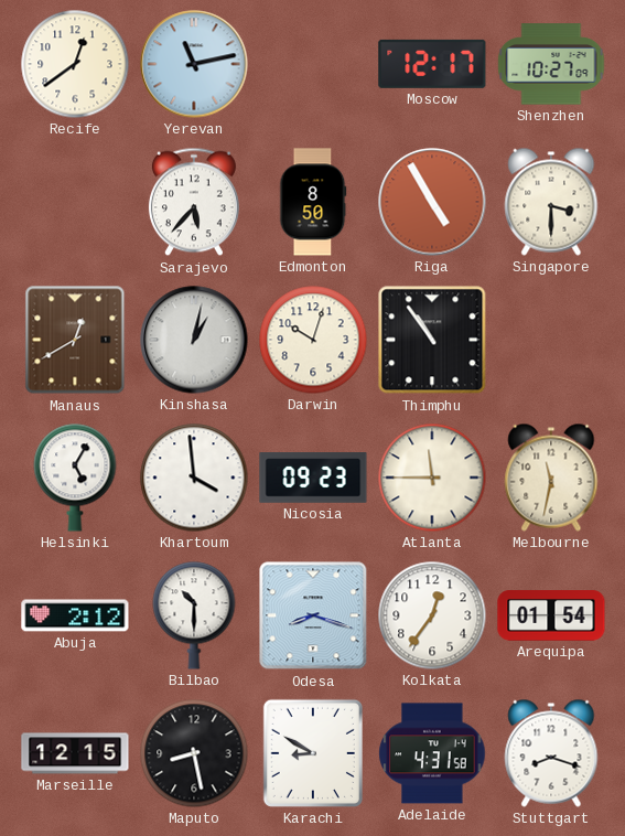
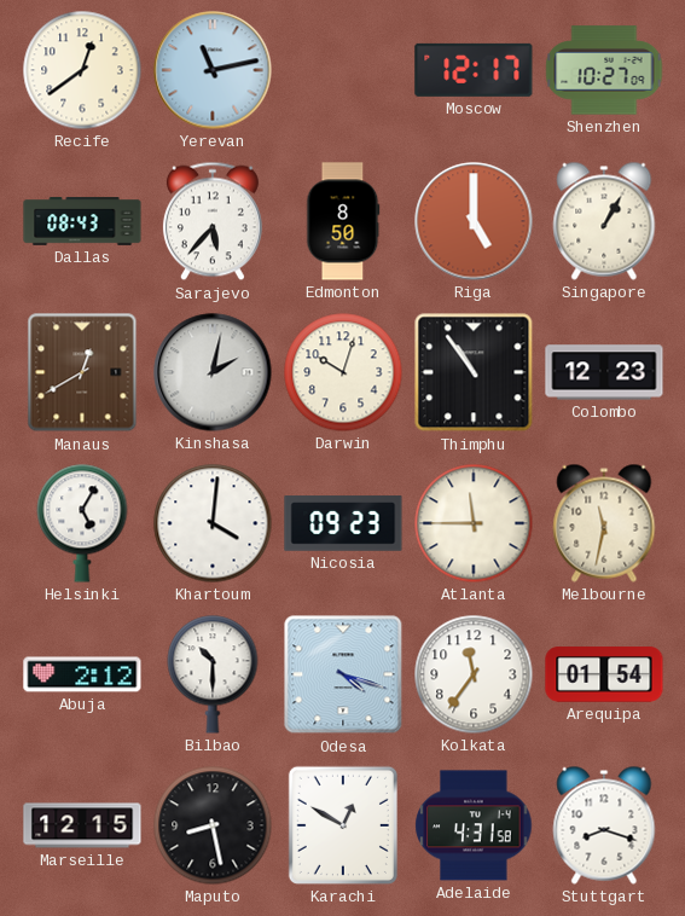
Dallas: none -> 08:43
Riga: 4:55 -> 5:00
Singapore: 3:30 -> 1:05
Kinshasa: 1:02 -> 2:02
Colombo: none -> 12:23
Khartoum: 3:59 -> 4:01
Odesa: 8:18 -> 4:18
Kolkata: 12:36 -> 11:36
Karachi: 8:50 -> 12:50
